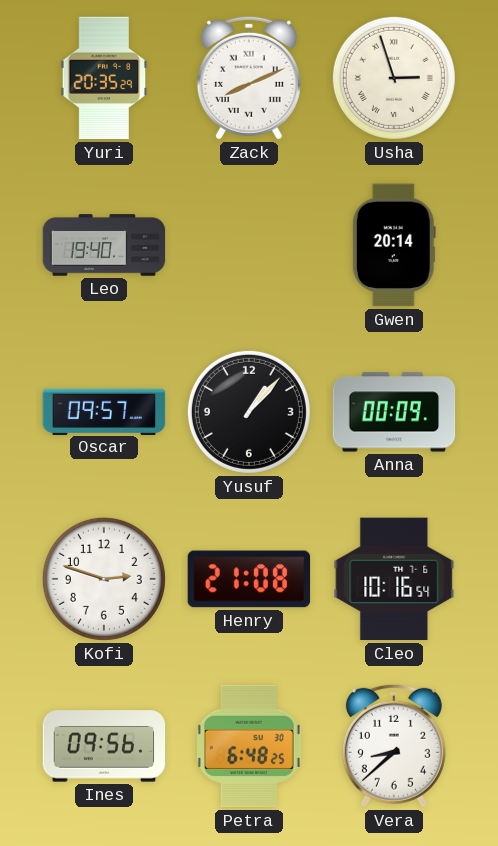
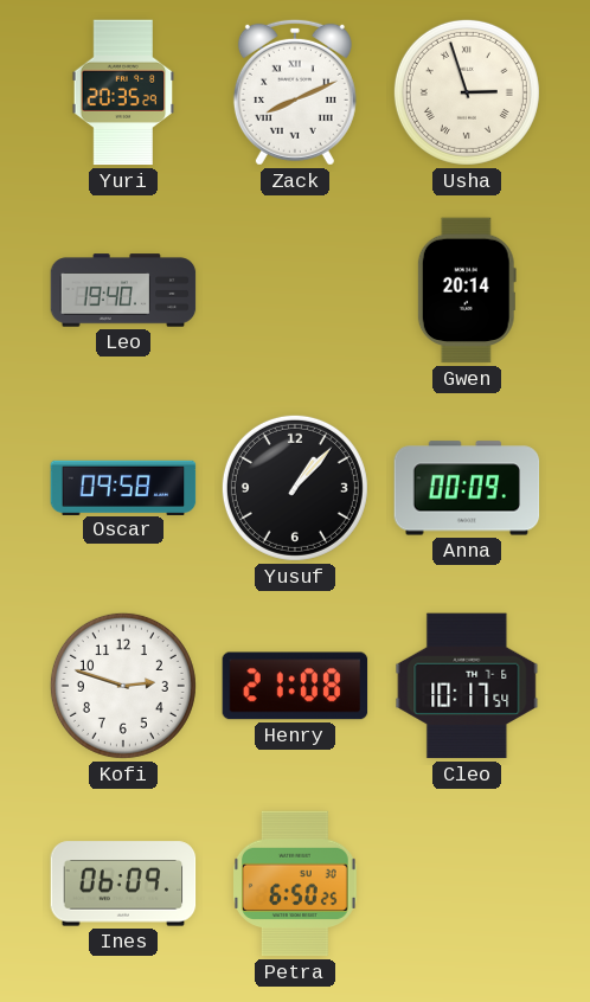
Oscar: 09:57 -> 09:58
Cleo: 10:16 -> 10:17
Ines: 09:56 -> 06:09
Petra: 6:48 -> 6:50
Vera: 8:38 -> none
